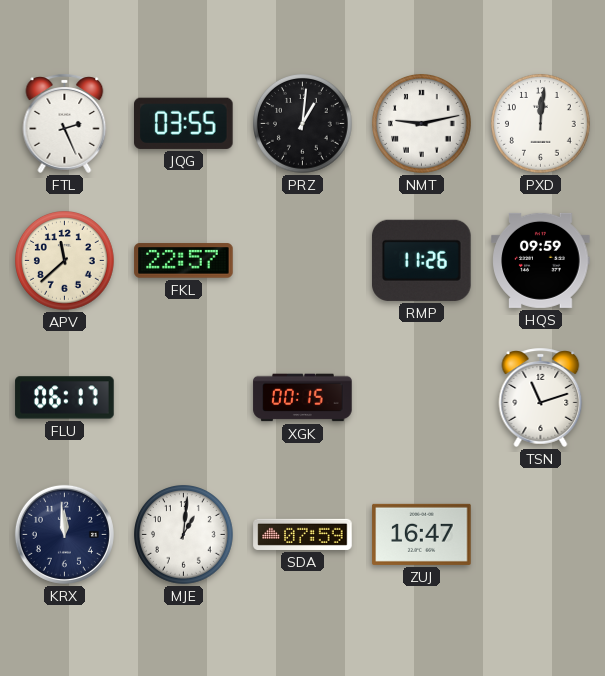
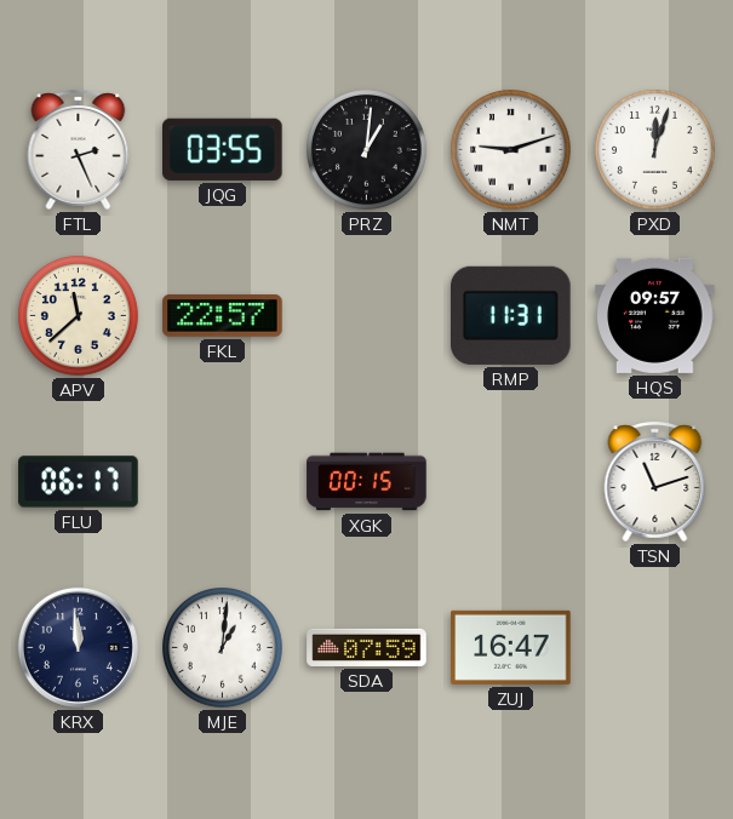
NMT: 9:13 -> 9:12
PXD: 12:01 -> 12:03
RMP: 11:26 -> 11:31
HQS: 09:59 -> 09:57
